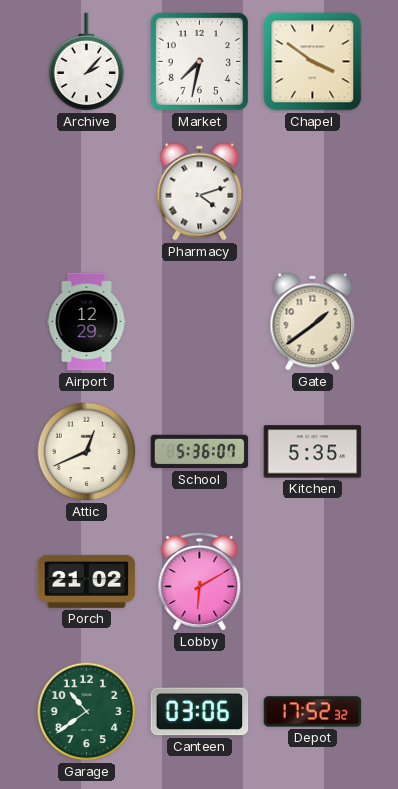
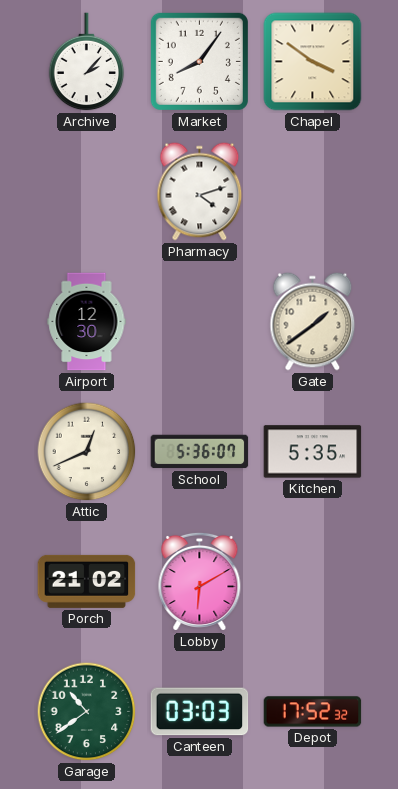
Market: 7:32 -> 8:06
Airport: 12:29 -> 12:30
Canteen: 03:06 -> 03:03
